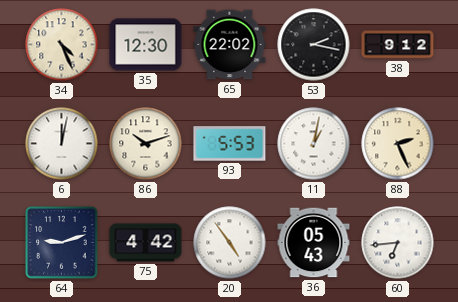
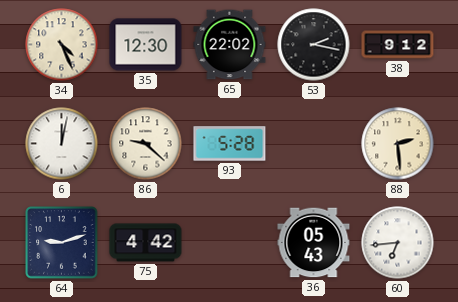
86: 10:12 -> 9:22
93: 5:53 -> 5:28
11: 1:02 -> none
88: 2:26 -> 2:29
20: 4:54 -> none
